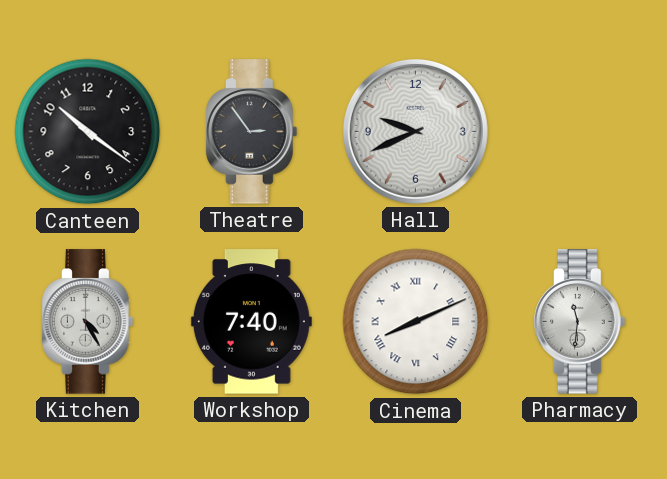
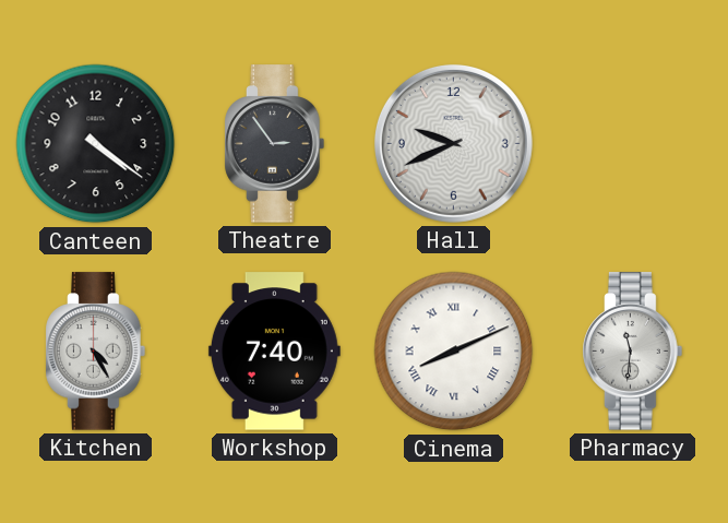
Canteen: 10:21 -> 4:21
